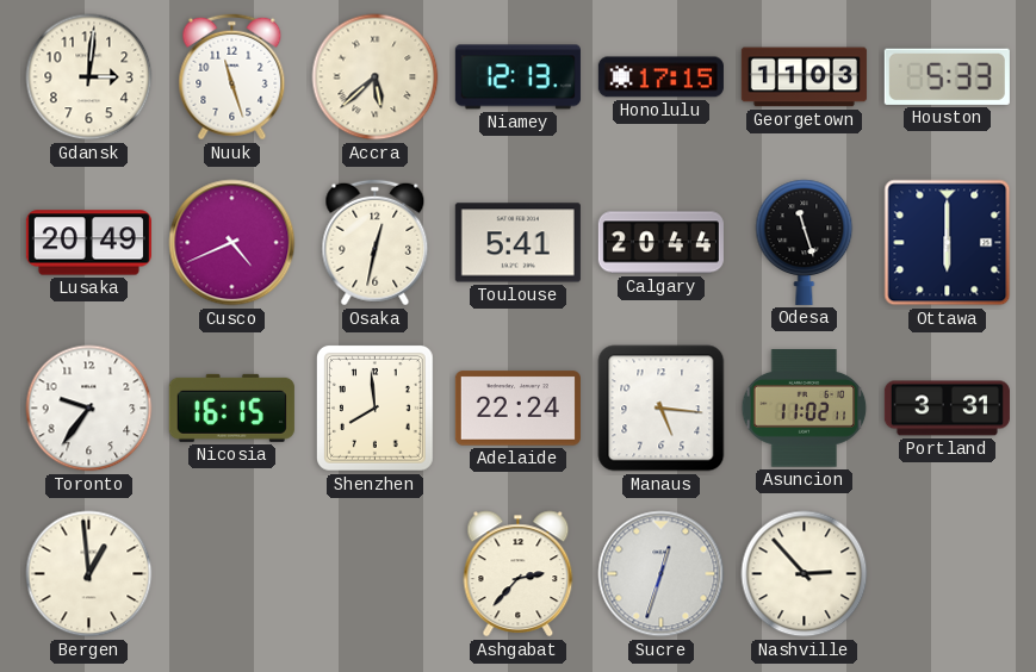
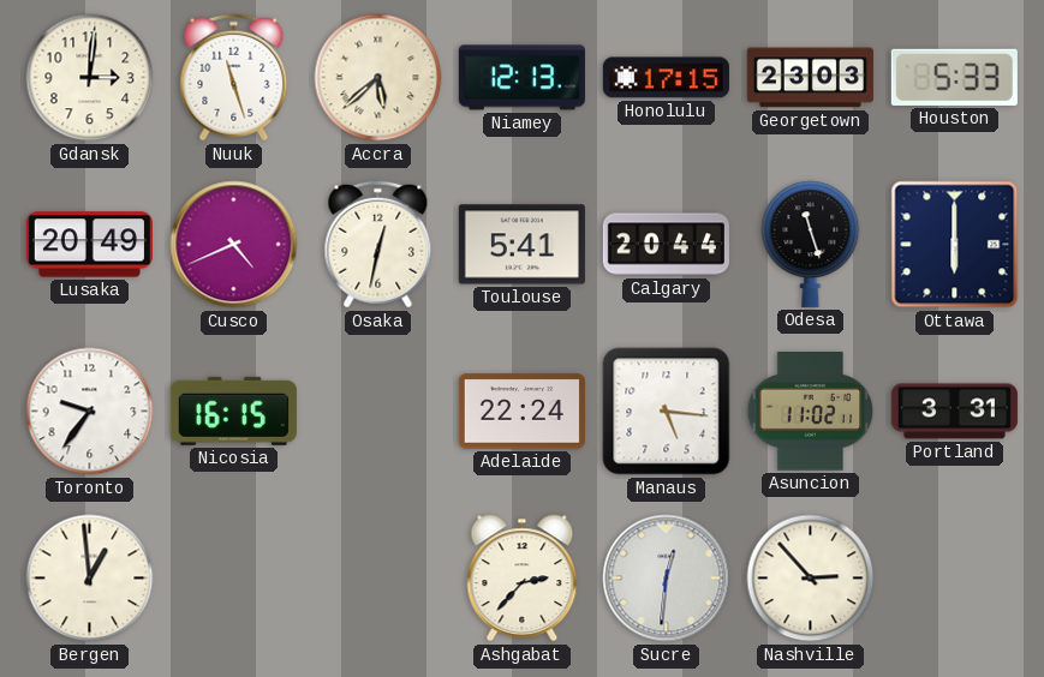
Georgetown: 11:03 -> 23:03
Shenzhen: 7:59 -> none
Sucre: 12:33 -> 12:31
